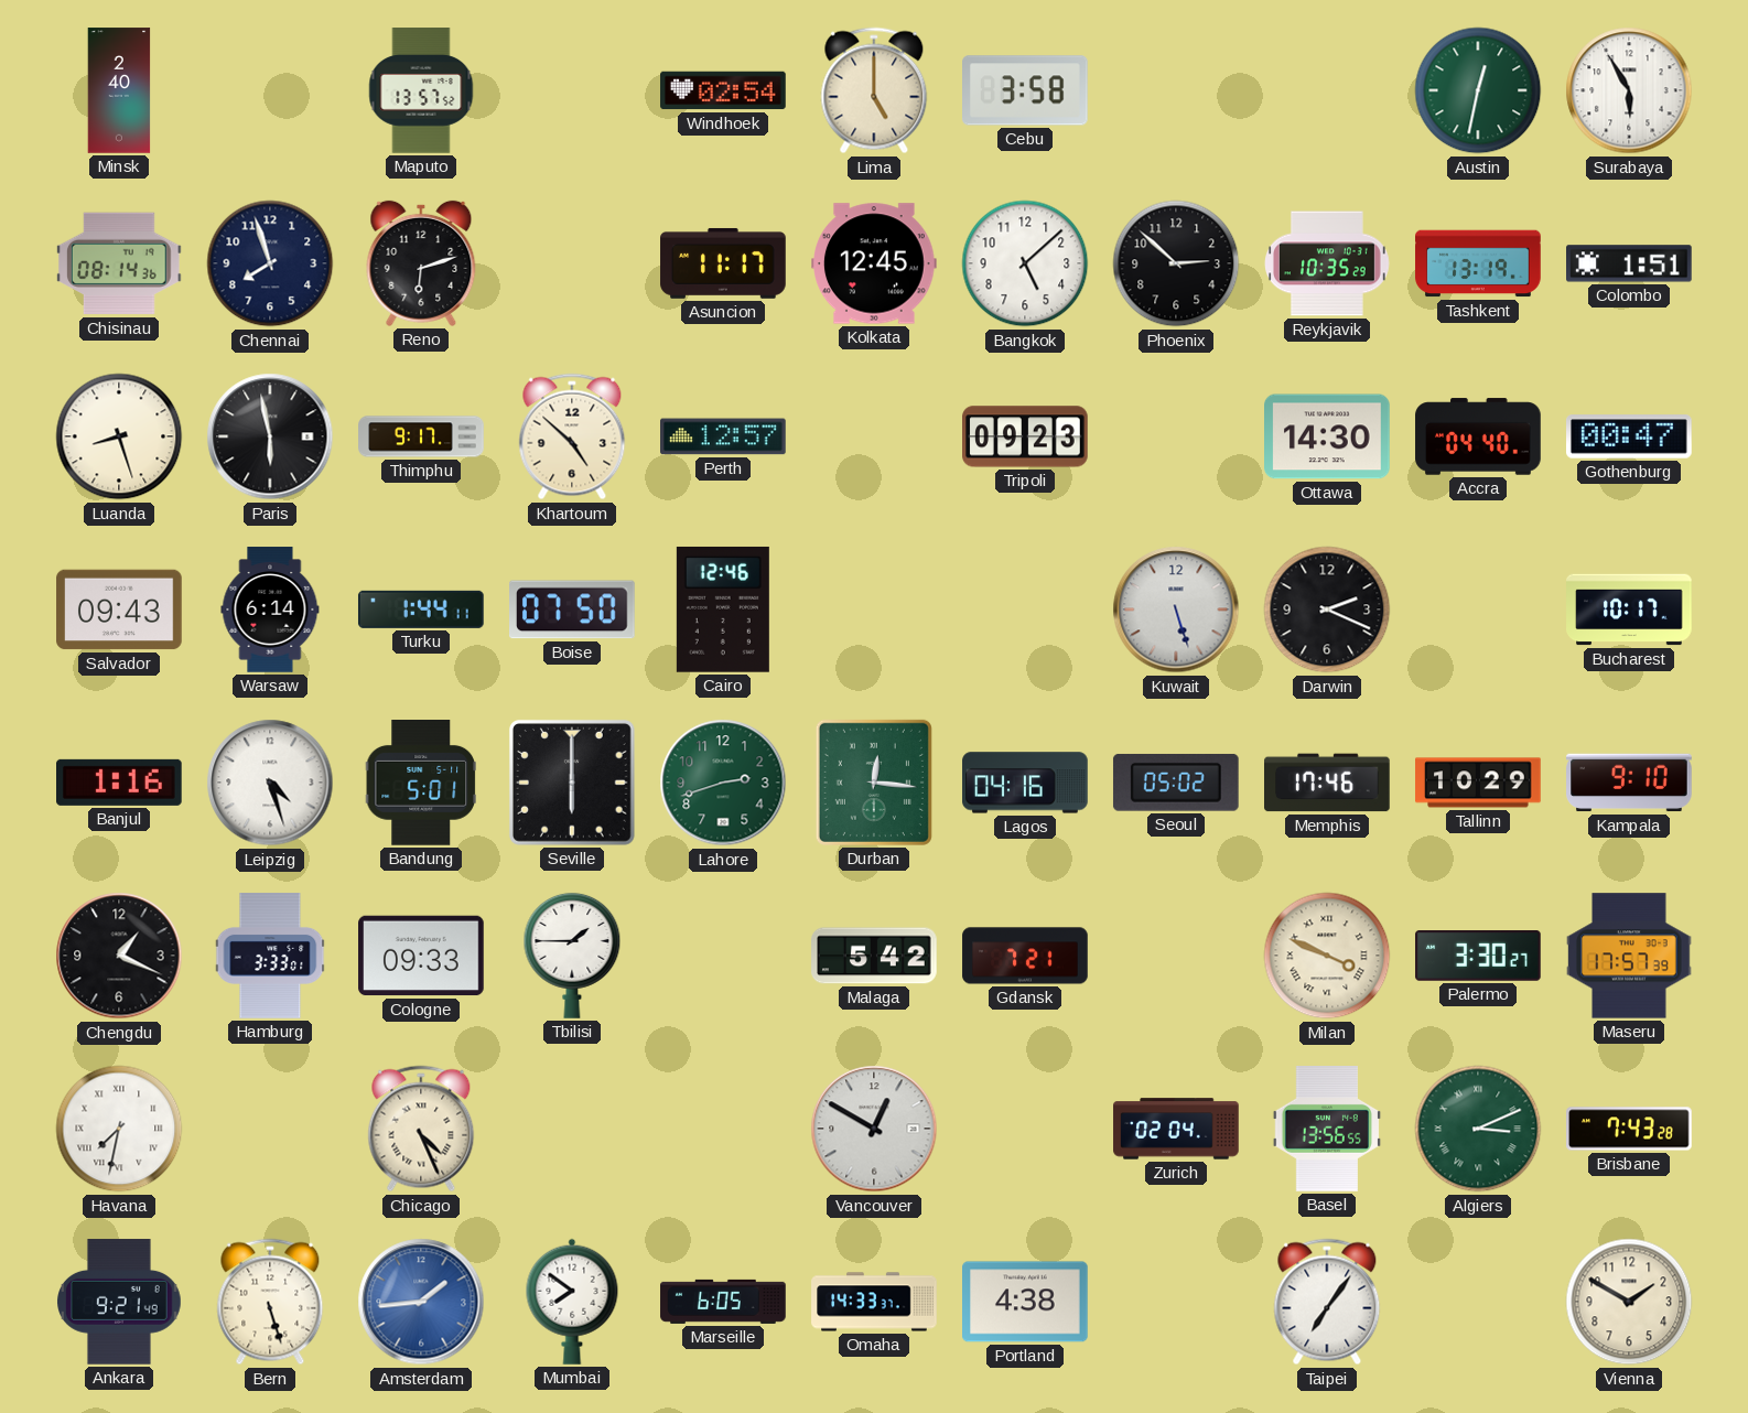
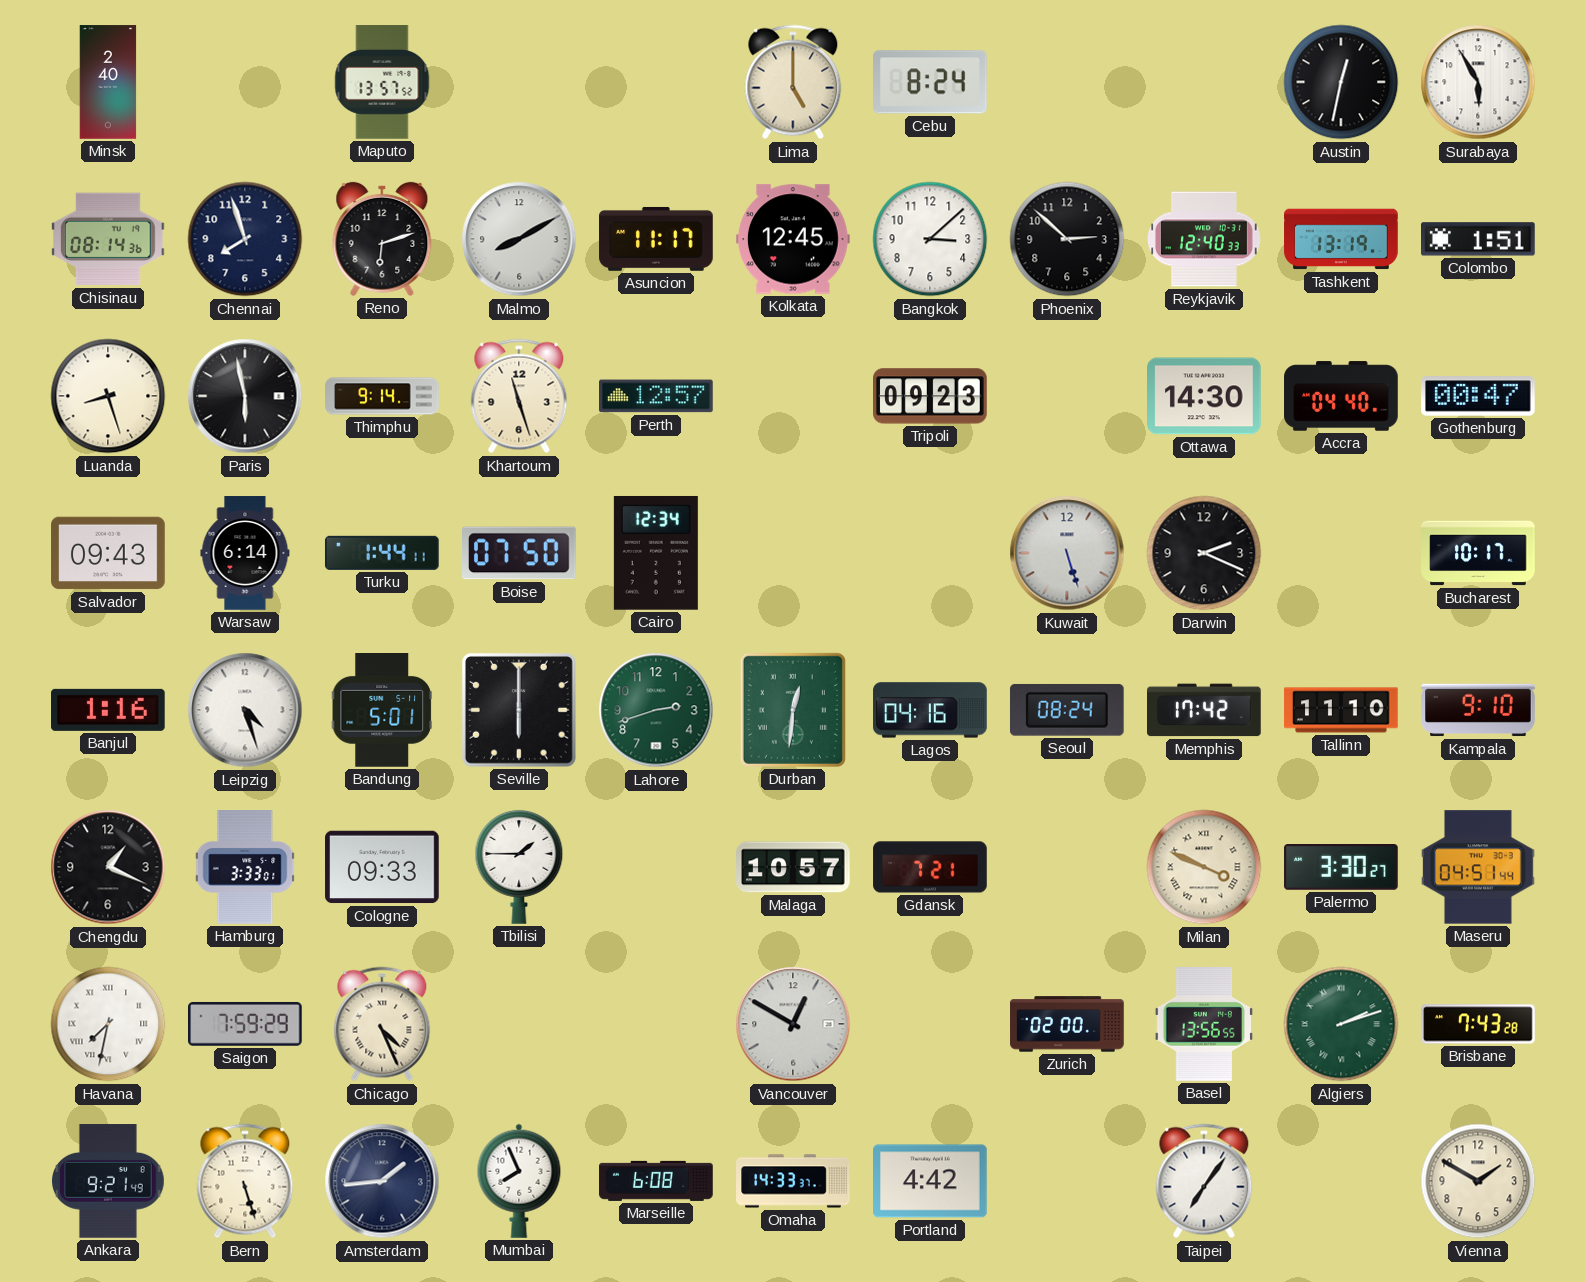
Windhoek: 02:54 -> none
Cebu: 3:58 -> 8:24
Austin dial: green -> black
Malmo: none -> 8:10
Bangkok: 5:08 -> 3:08
Reykjavik: 10:35 -> 12:40
Thimphu: 9:17 -> 9:14
Khartoum: 4:52 -> 11:27
Cairo: 12:46 -> 12:34
Durban: 12:16 -> 12:31
Seoul: 05:02 -> 08:24
Memphis: 17:46 -> 17:42
Tallinn: 10:29 -> 11:10
Malaga: 5:42 -> 10:57
Maseru: 17:57 -> 04:51
Saigon: none -> 7:59
Zurich: 02:04 -> 02:00
Algiers: 3:11 -> 2:12
Amsterdam dial: blue -> navy
Mumbai: 7:51 -> 7:56
Marseille: 6:05 -> 6:08
Portland: 4:38 -> 4:42
